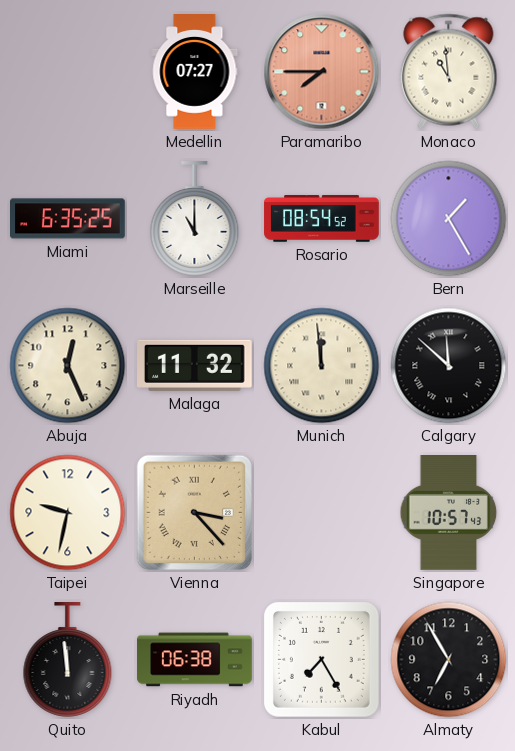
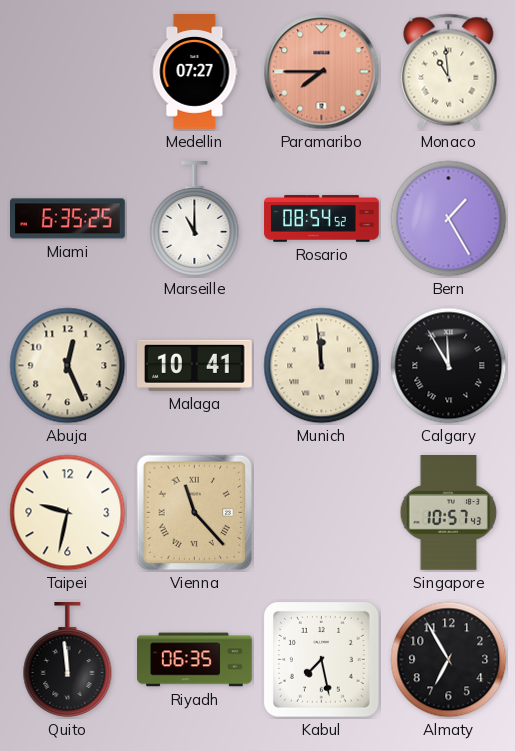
Malaga: 11:32 -> 10:41
Calgary: 11:52 -> 11:55
Vienna: 3:23 -> 11:23
Riyadh: 06:38 -> 06:35
Kabul: 7:25 -> 7:28
